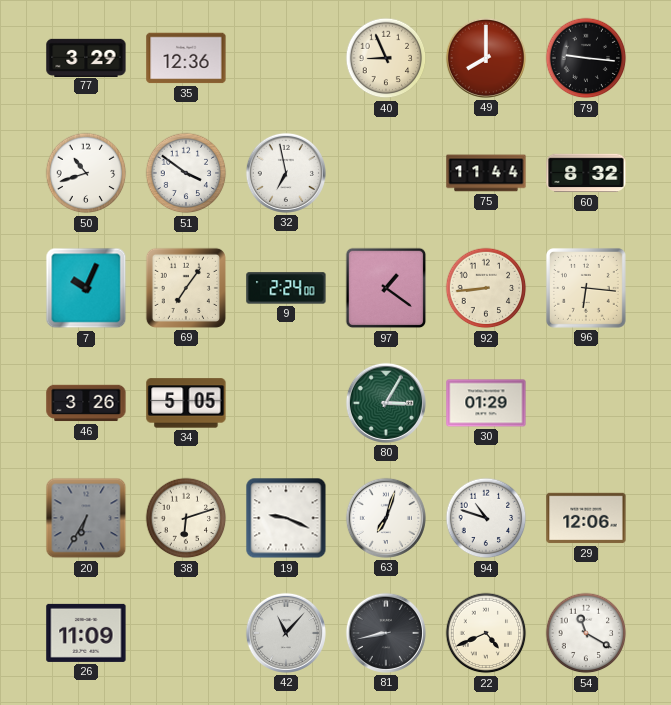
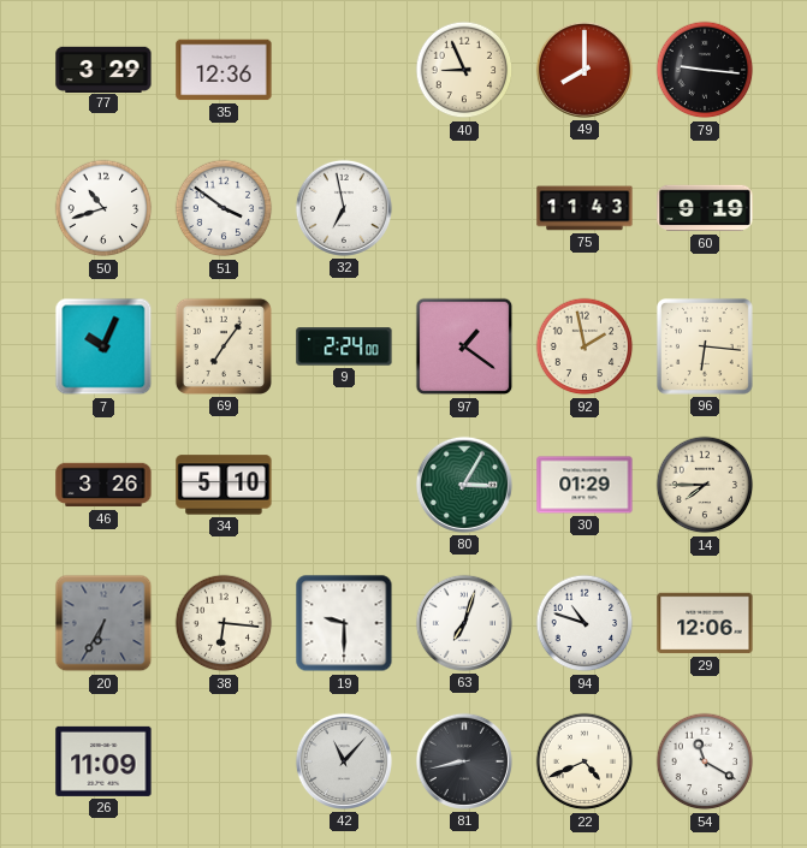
75: 11:44 -> 11:43
60: 8:32 -> 9:19
92: 8:44 -> 1:58
34: 5:05 -> 5:10
14: none -> 7:45
38: 6:12 -> 6:16
19: 9:19 -> 9:30
